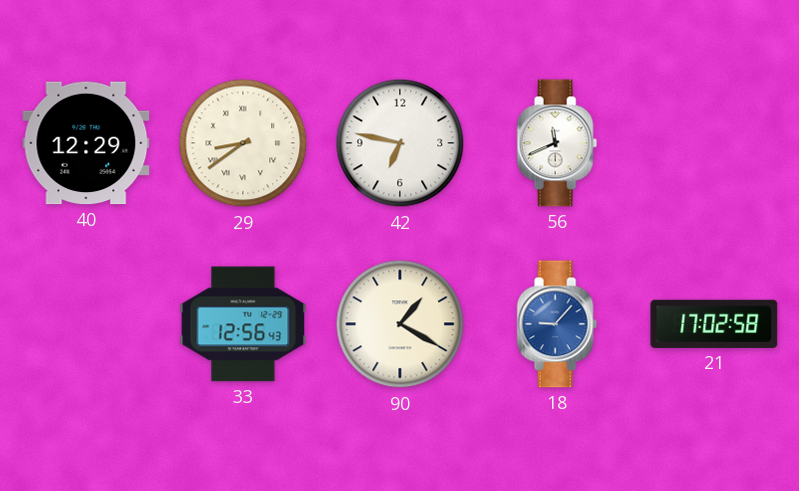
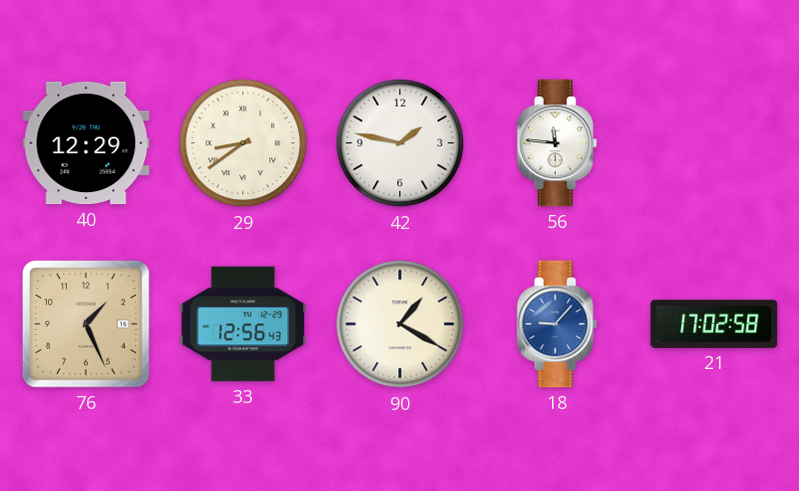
42: 6:47 -> 1:47
56: 11:41 -> 11:46
76: none -> 1:26
